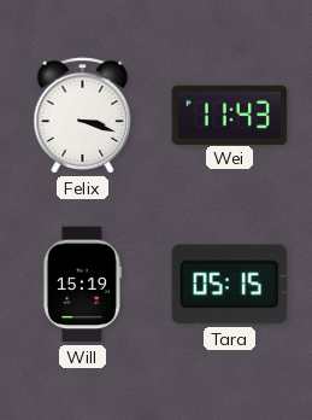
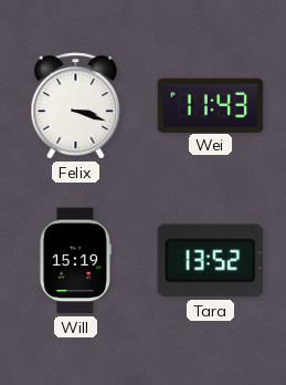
Tara: 05:15 -> 13:52
